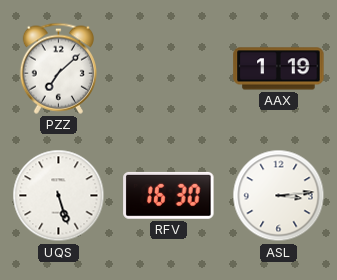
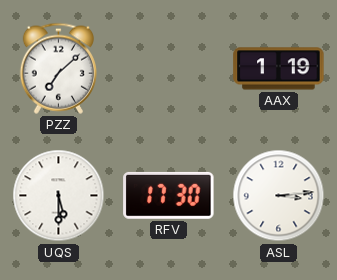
UQS: 5:27 -> 5:30
RFV: 16:30 -> 17:30
